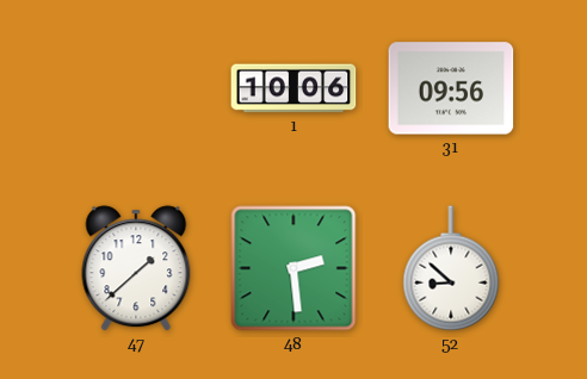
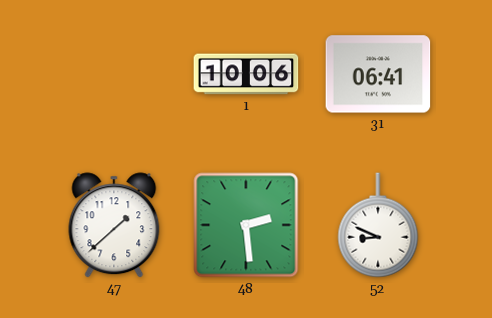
31: 09:56 -> 06:41
52: 8:52 -> 8:49
